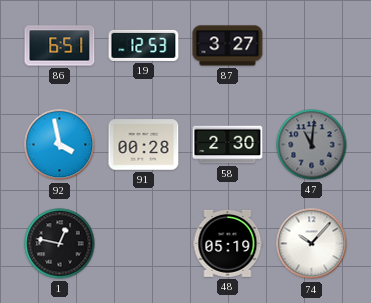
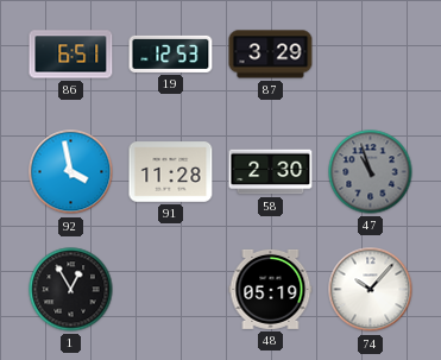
87: 3:27 -> 3:29
91: 00:28 -> 11:28
47: 11:01 -> 10:57
1: 12:47 -> 12:55
